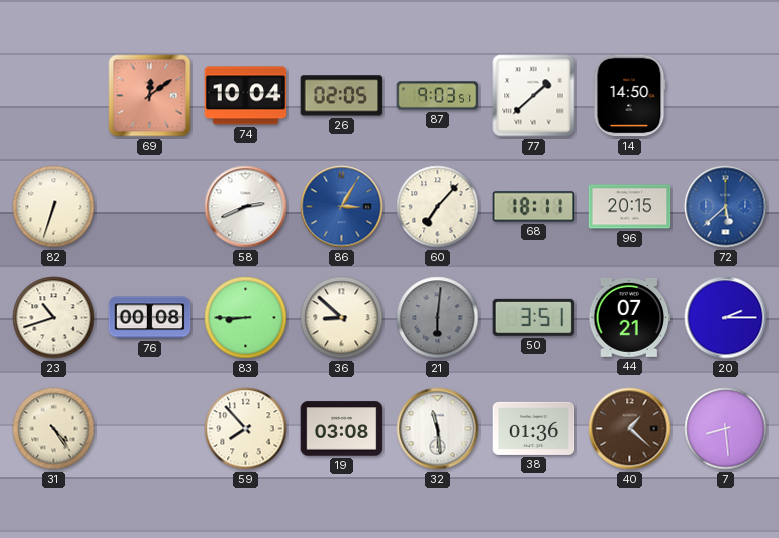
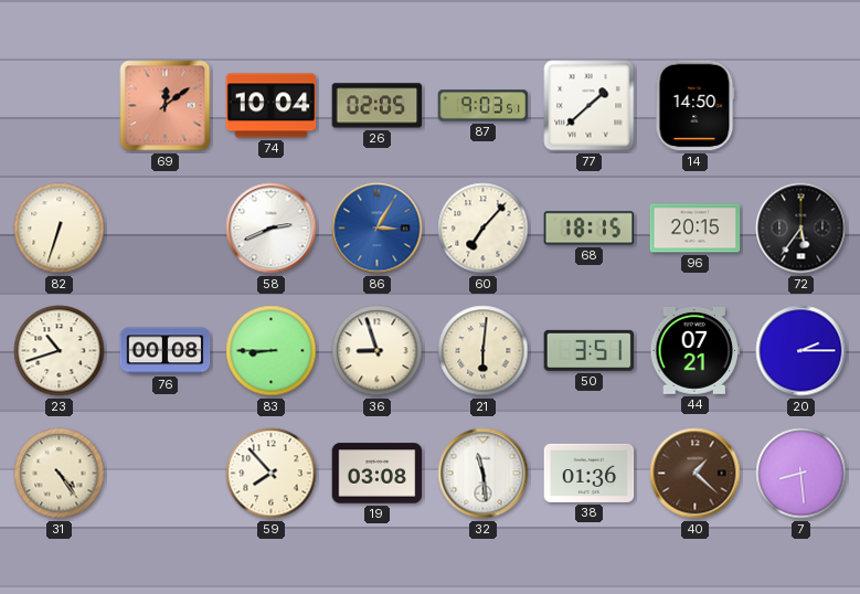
68: 18:11 -> 18:15
72: 5:38 -> 5:36
72 dial: blue -> black
36: 8:52 -> 8:57
21 dial: grey -> cream
